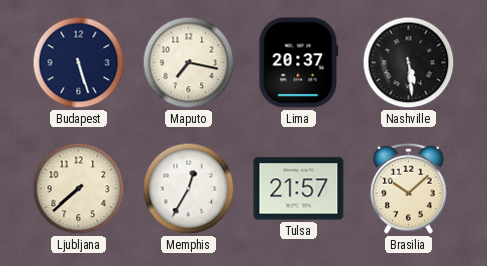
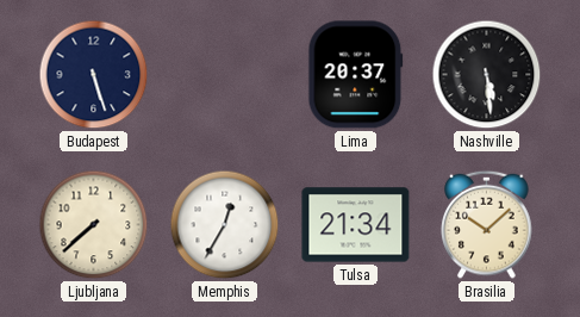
Maputo: 7:17 -> none
Tulsa: 21:57 -> 21:34
